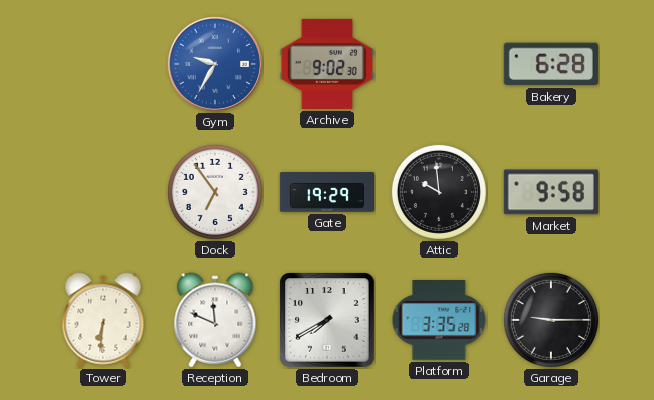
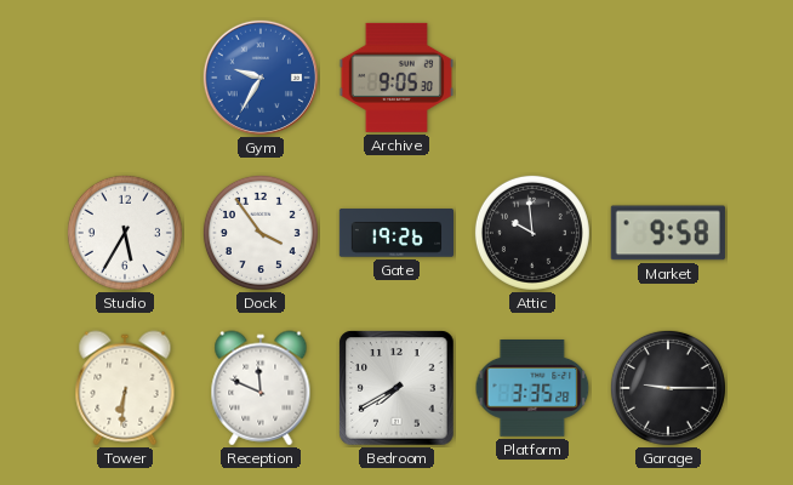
Archive: 9:02 -> 9:05
Bakery: 6:28 -> none
Studio: none -> 5:35
Dock: 6:54 -> 3:54
Gate: 19:29 -> 19:26
